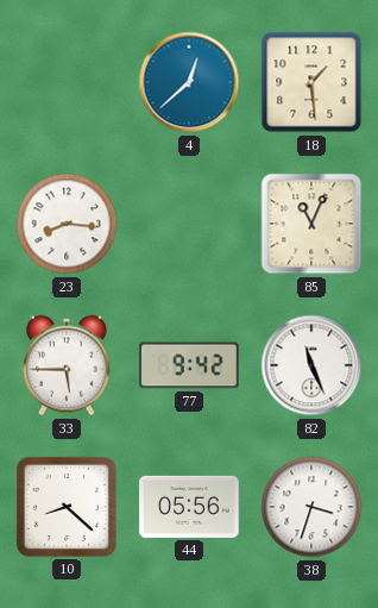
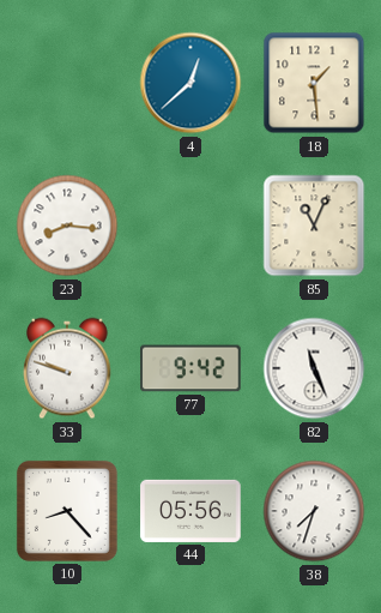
33: 5:45 -> 9:48
10: 8:22 -> 8:23
38: 3:33 -> 7:33
